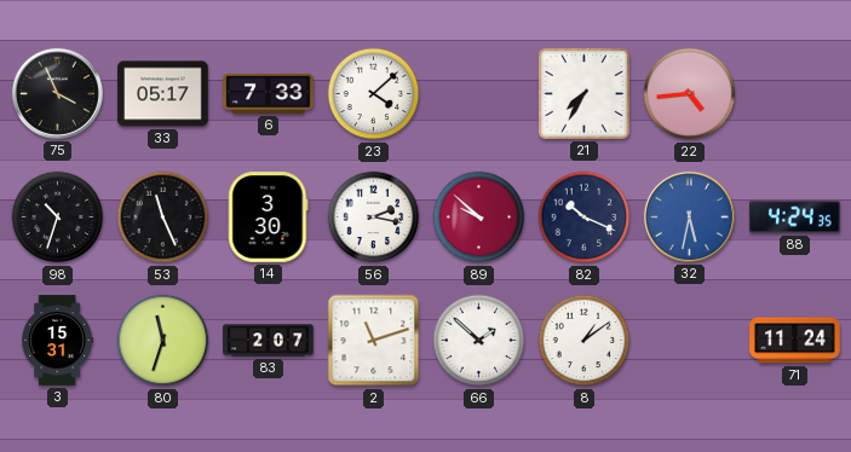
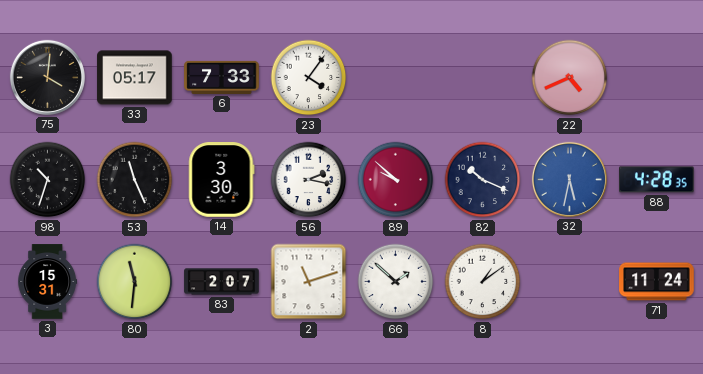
75: 3:56 -> 4:01
23: 4:08 -> 4:06
21: 7:35 -> none
22: 4:44 -> 4:41
88: 4:24 -> 4:28
80: 11:33 -> 11:31
